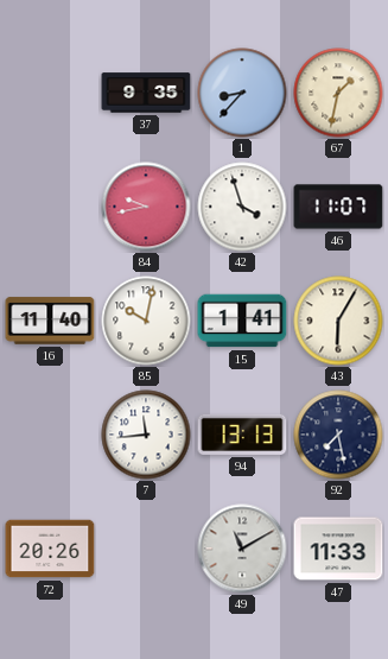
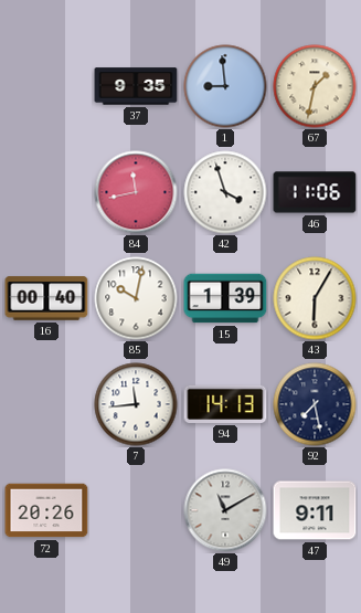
1: 8:37 -> 8:59
84: 9:43 -> 11:43
46: 11:07 -> 11:06
16: 11:40 -> 00:40
15: 1:41 -> 1:39
94: 13:13 -> 14:13
47: 11:33 -> 9:11
